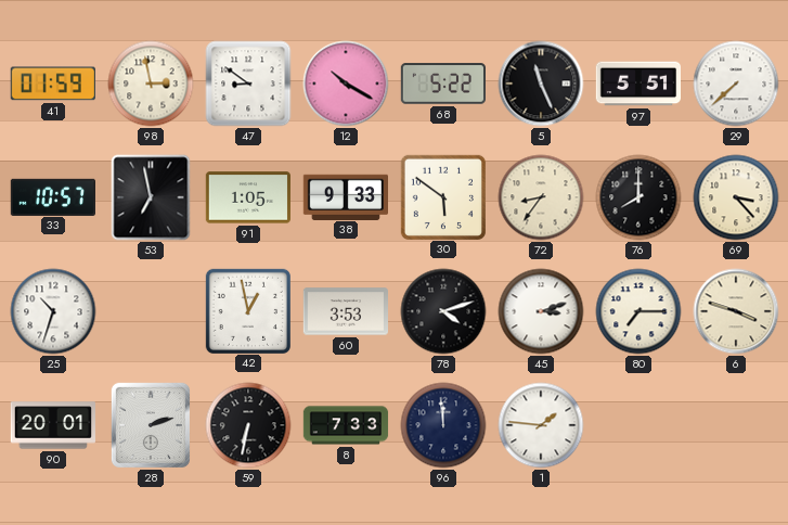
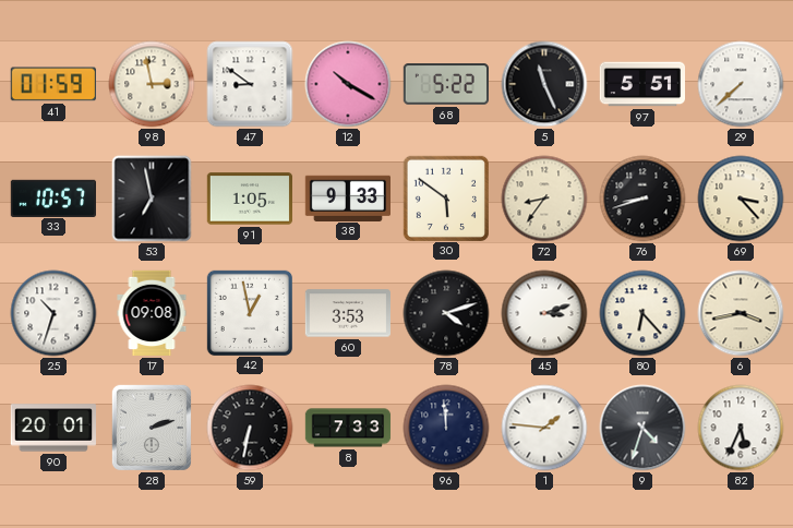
76: 8:00 -> 8:42
17: none -> 09:08
80: 7:15 -> 6:23
6: 3:48 -> 3:43
9: none -> 4:33
82: none -> 5:34
